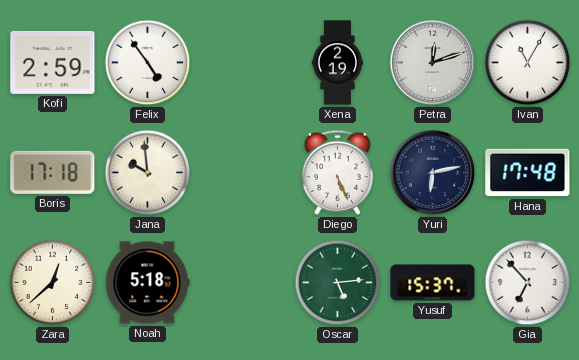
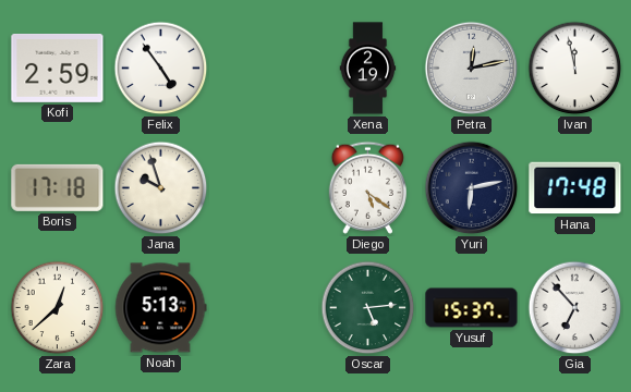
Petra: 12:12 -> 12:13
Ivan: 11:05 -> 11:58
Jana: 9:59 -> 9:57
Diego: 5:26 -> 5:21
Noah: 5:18 -> 5:13
